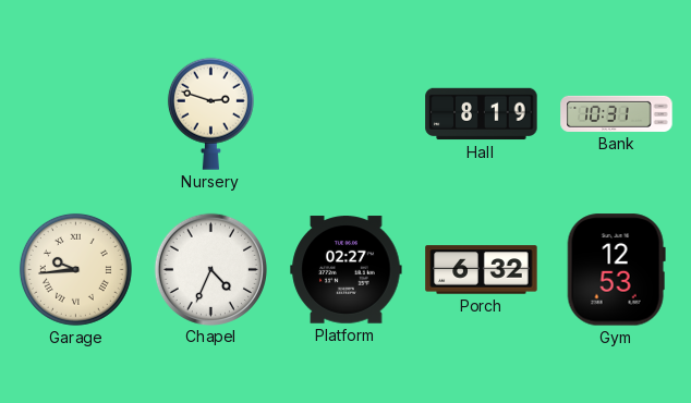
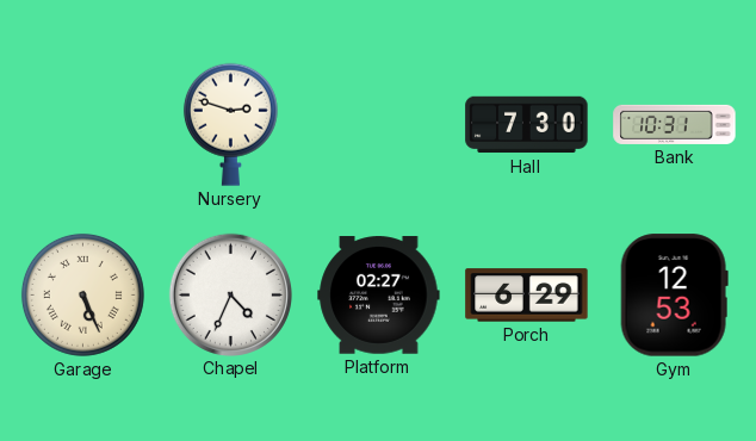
Hall: 8:19 -> 7:30
Garage: 9:44 -> 5:26
Porch: 6:32 -> 6:29
